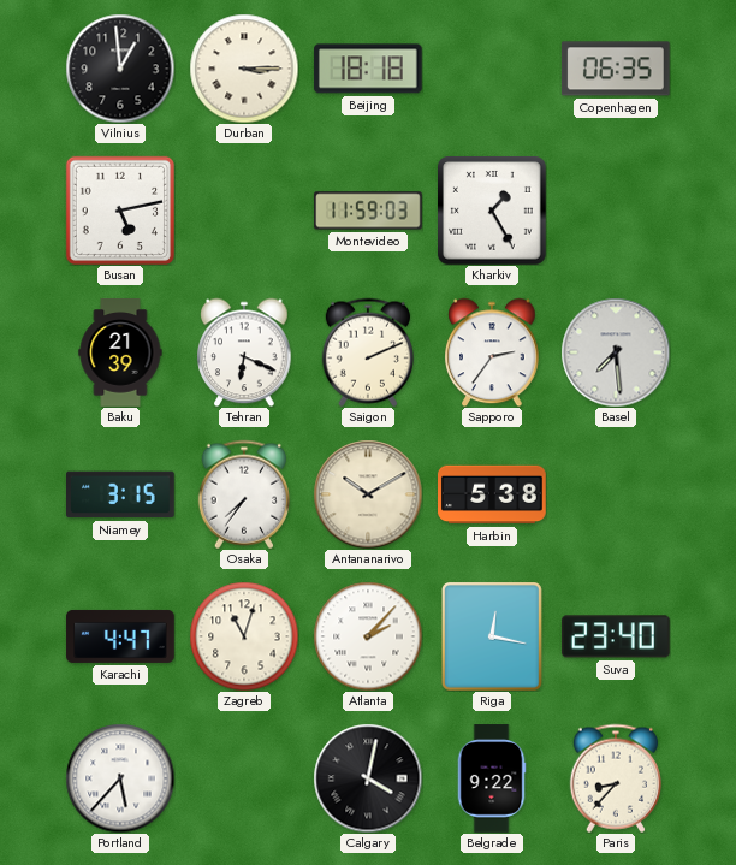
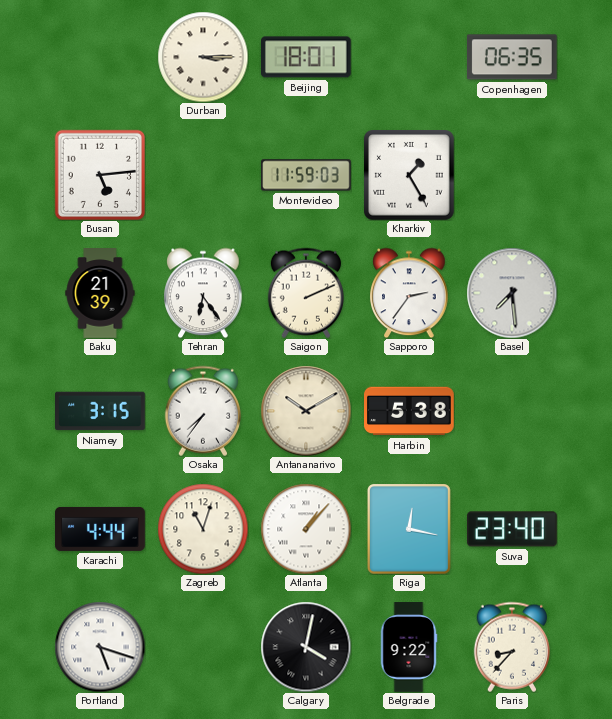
Vilnius: 12:59 -> none
Beijing: 18:18 -> 18:01
Busan: 5:13 -> 5:14
Tehran: 6:19 -> 6:24
Karachi: 4:47 -> 4:44
Atlanta: 2:07 -> 1:07
Portland: 5:37 -> 5:18
